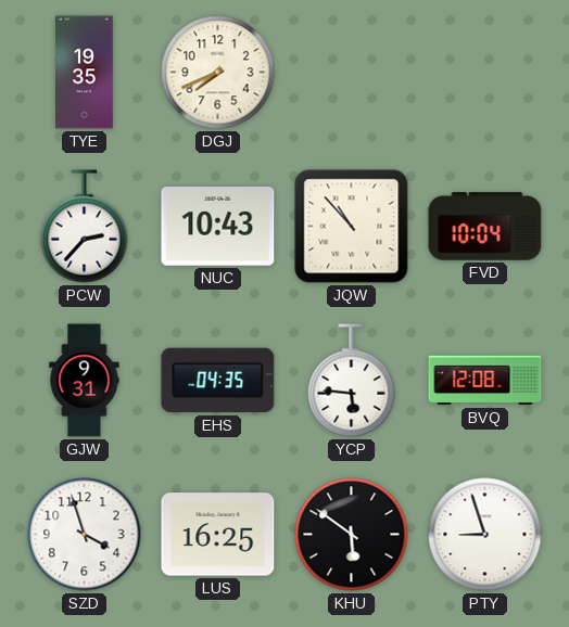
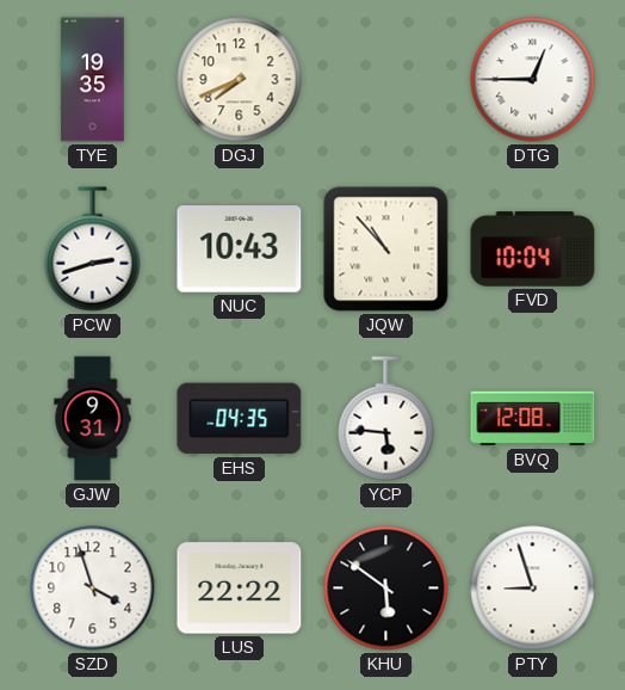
DTG: none -> 12:45
PCW: 2:37 -> 2:42
LUS: 16:25 -> 22:22
